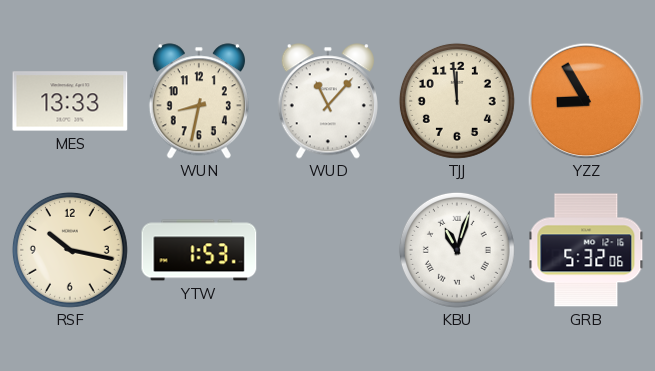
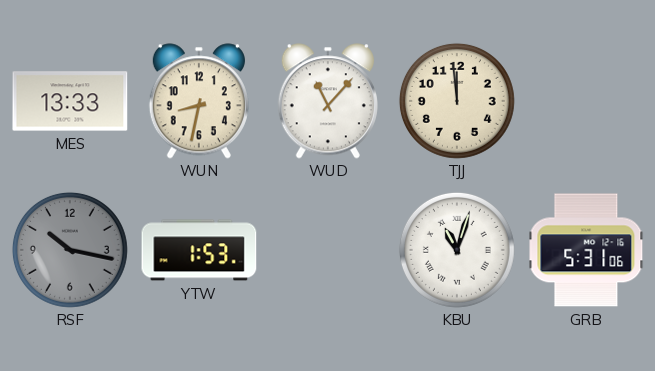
YZZ: 8:55 -> none
RSF dial: cream -> grey
GRB: 5:32 -> 5:31
